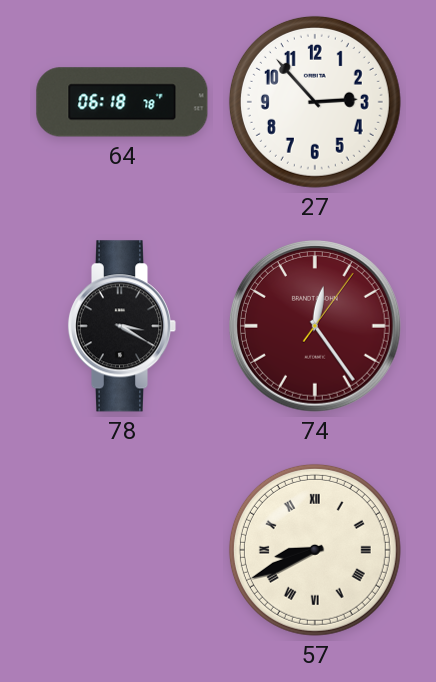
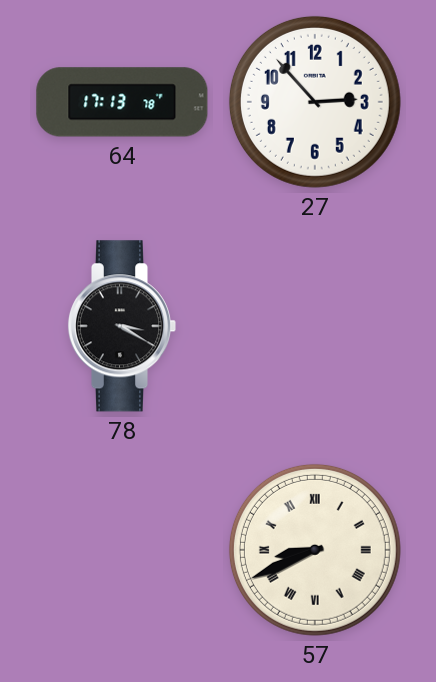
64: 06:18 -> 17:13
74: 12:24 -> none
